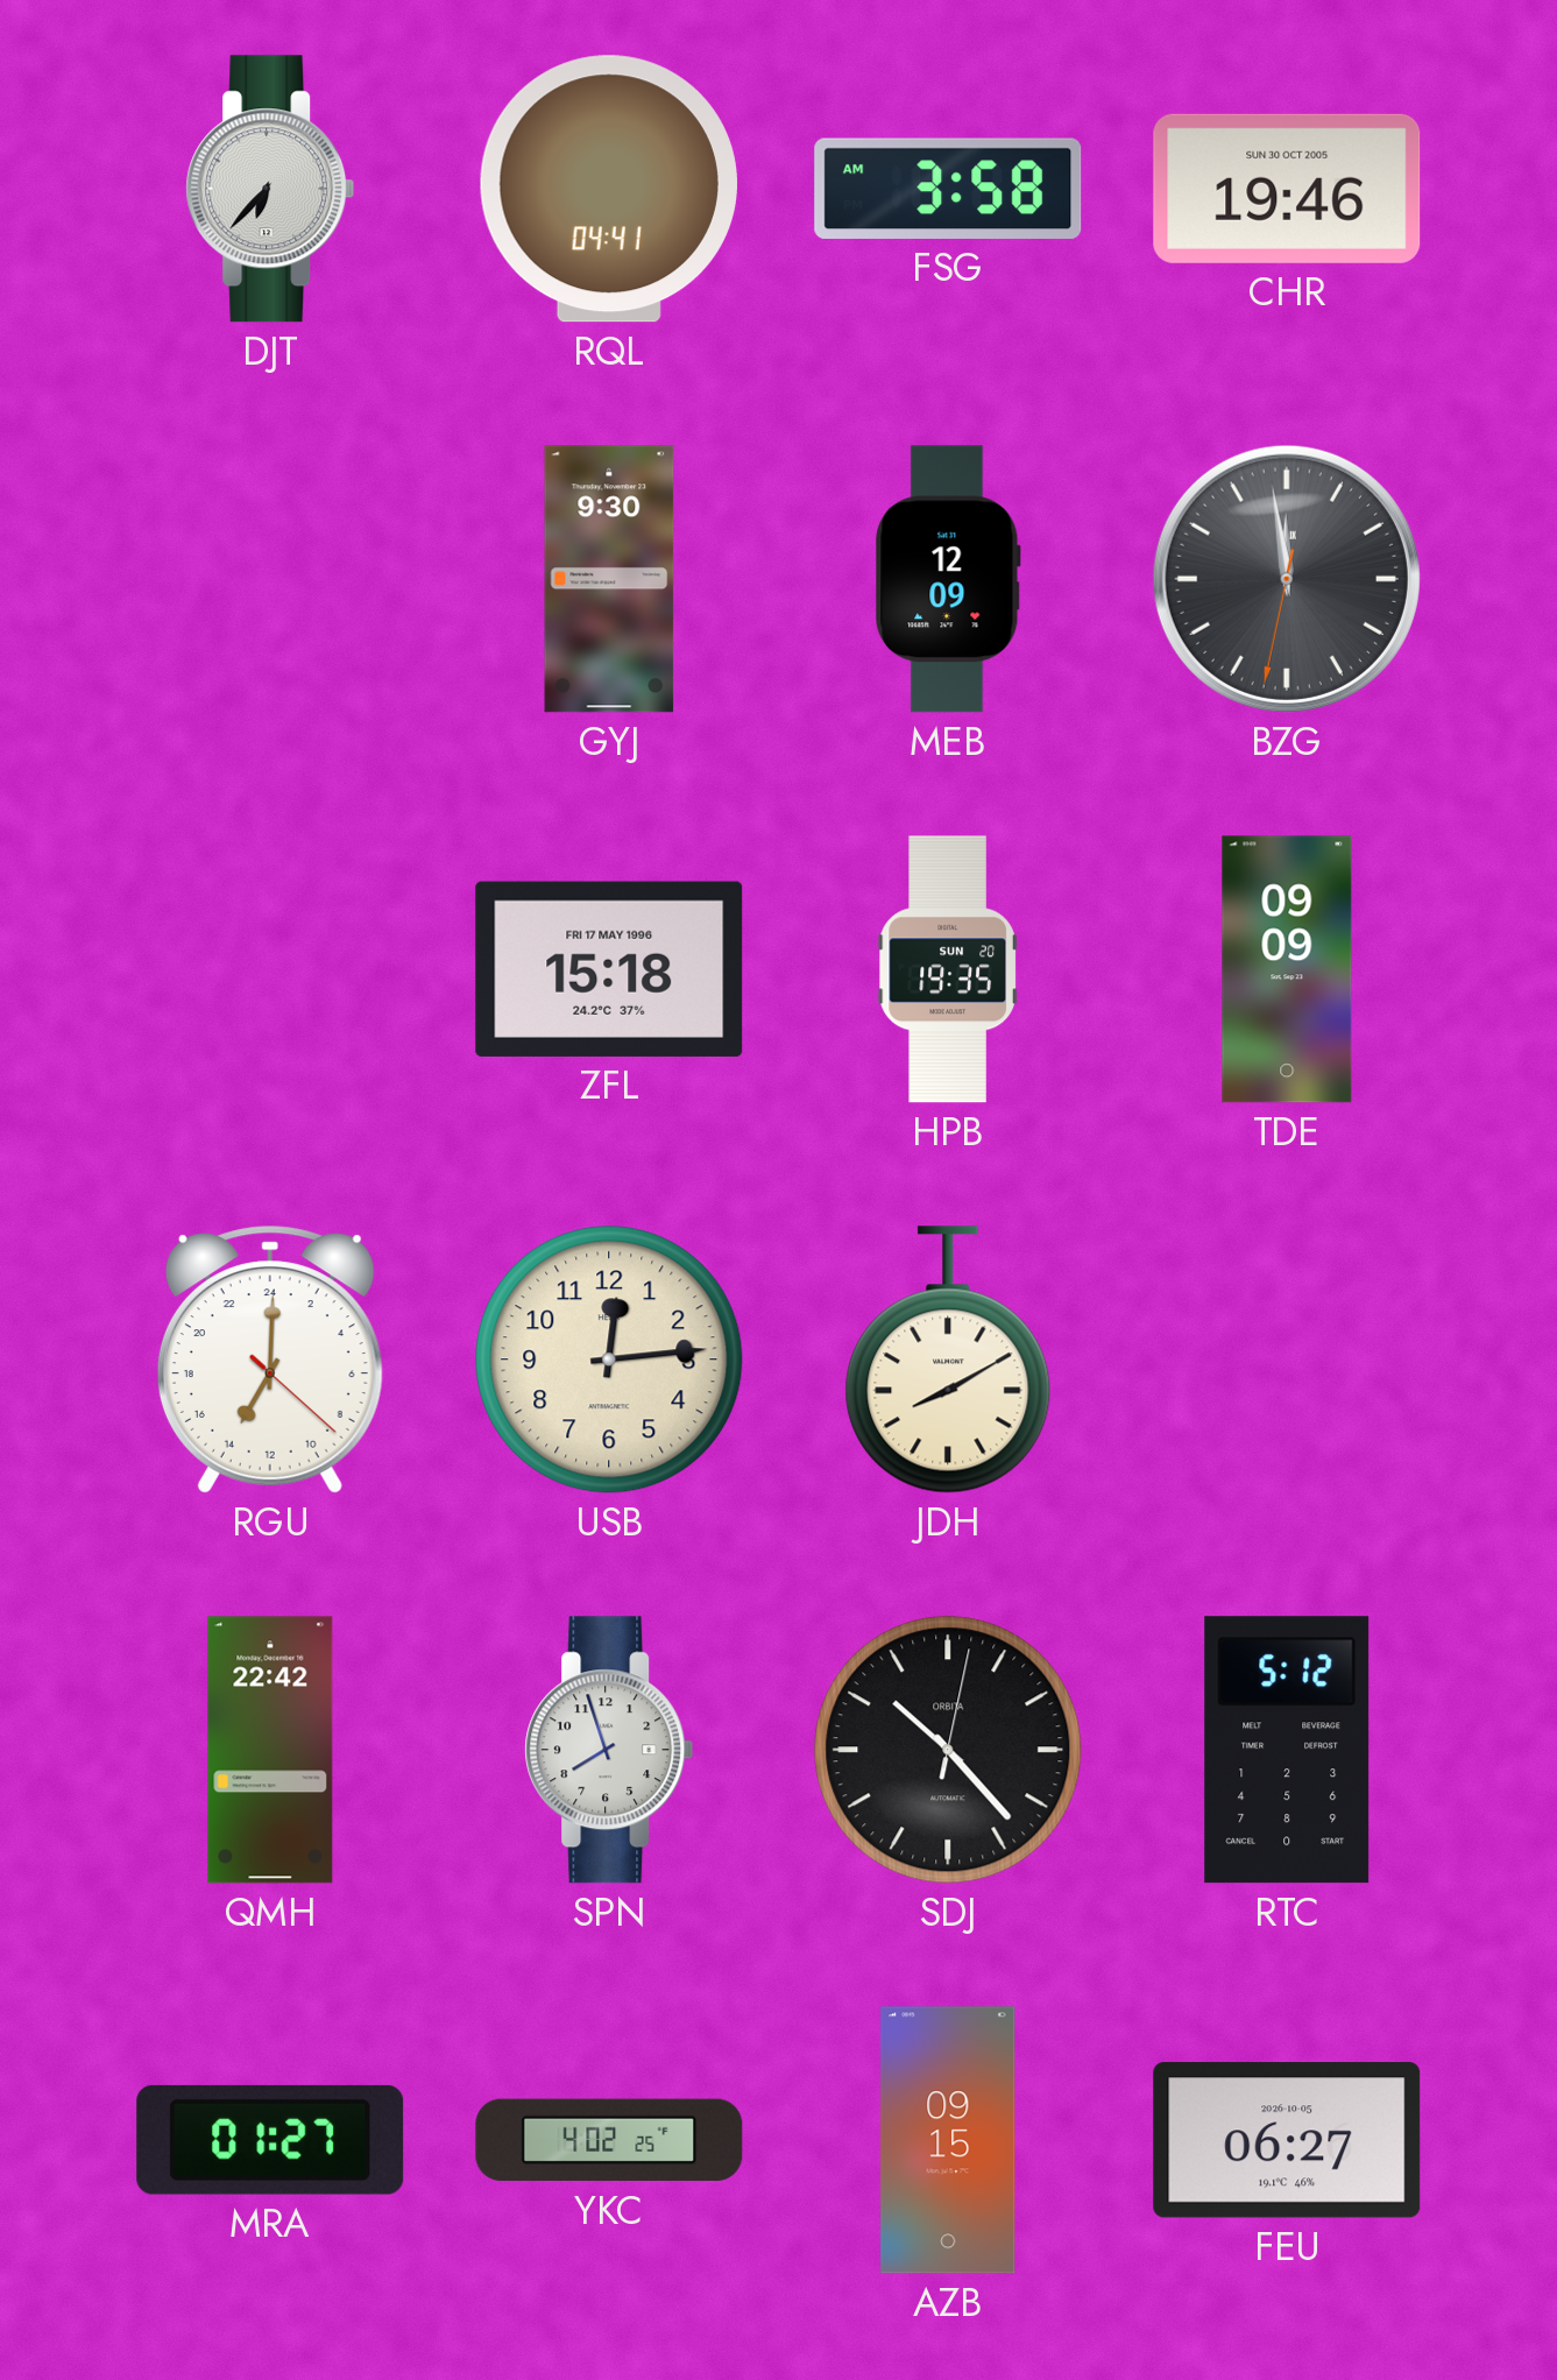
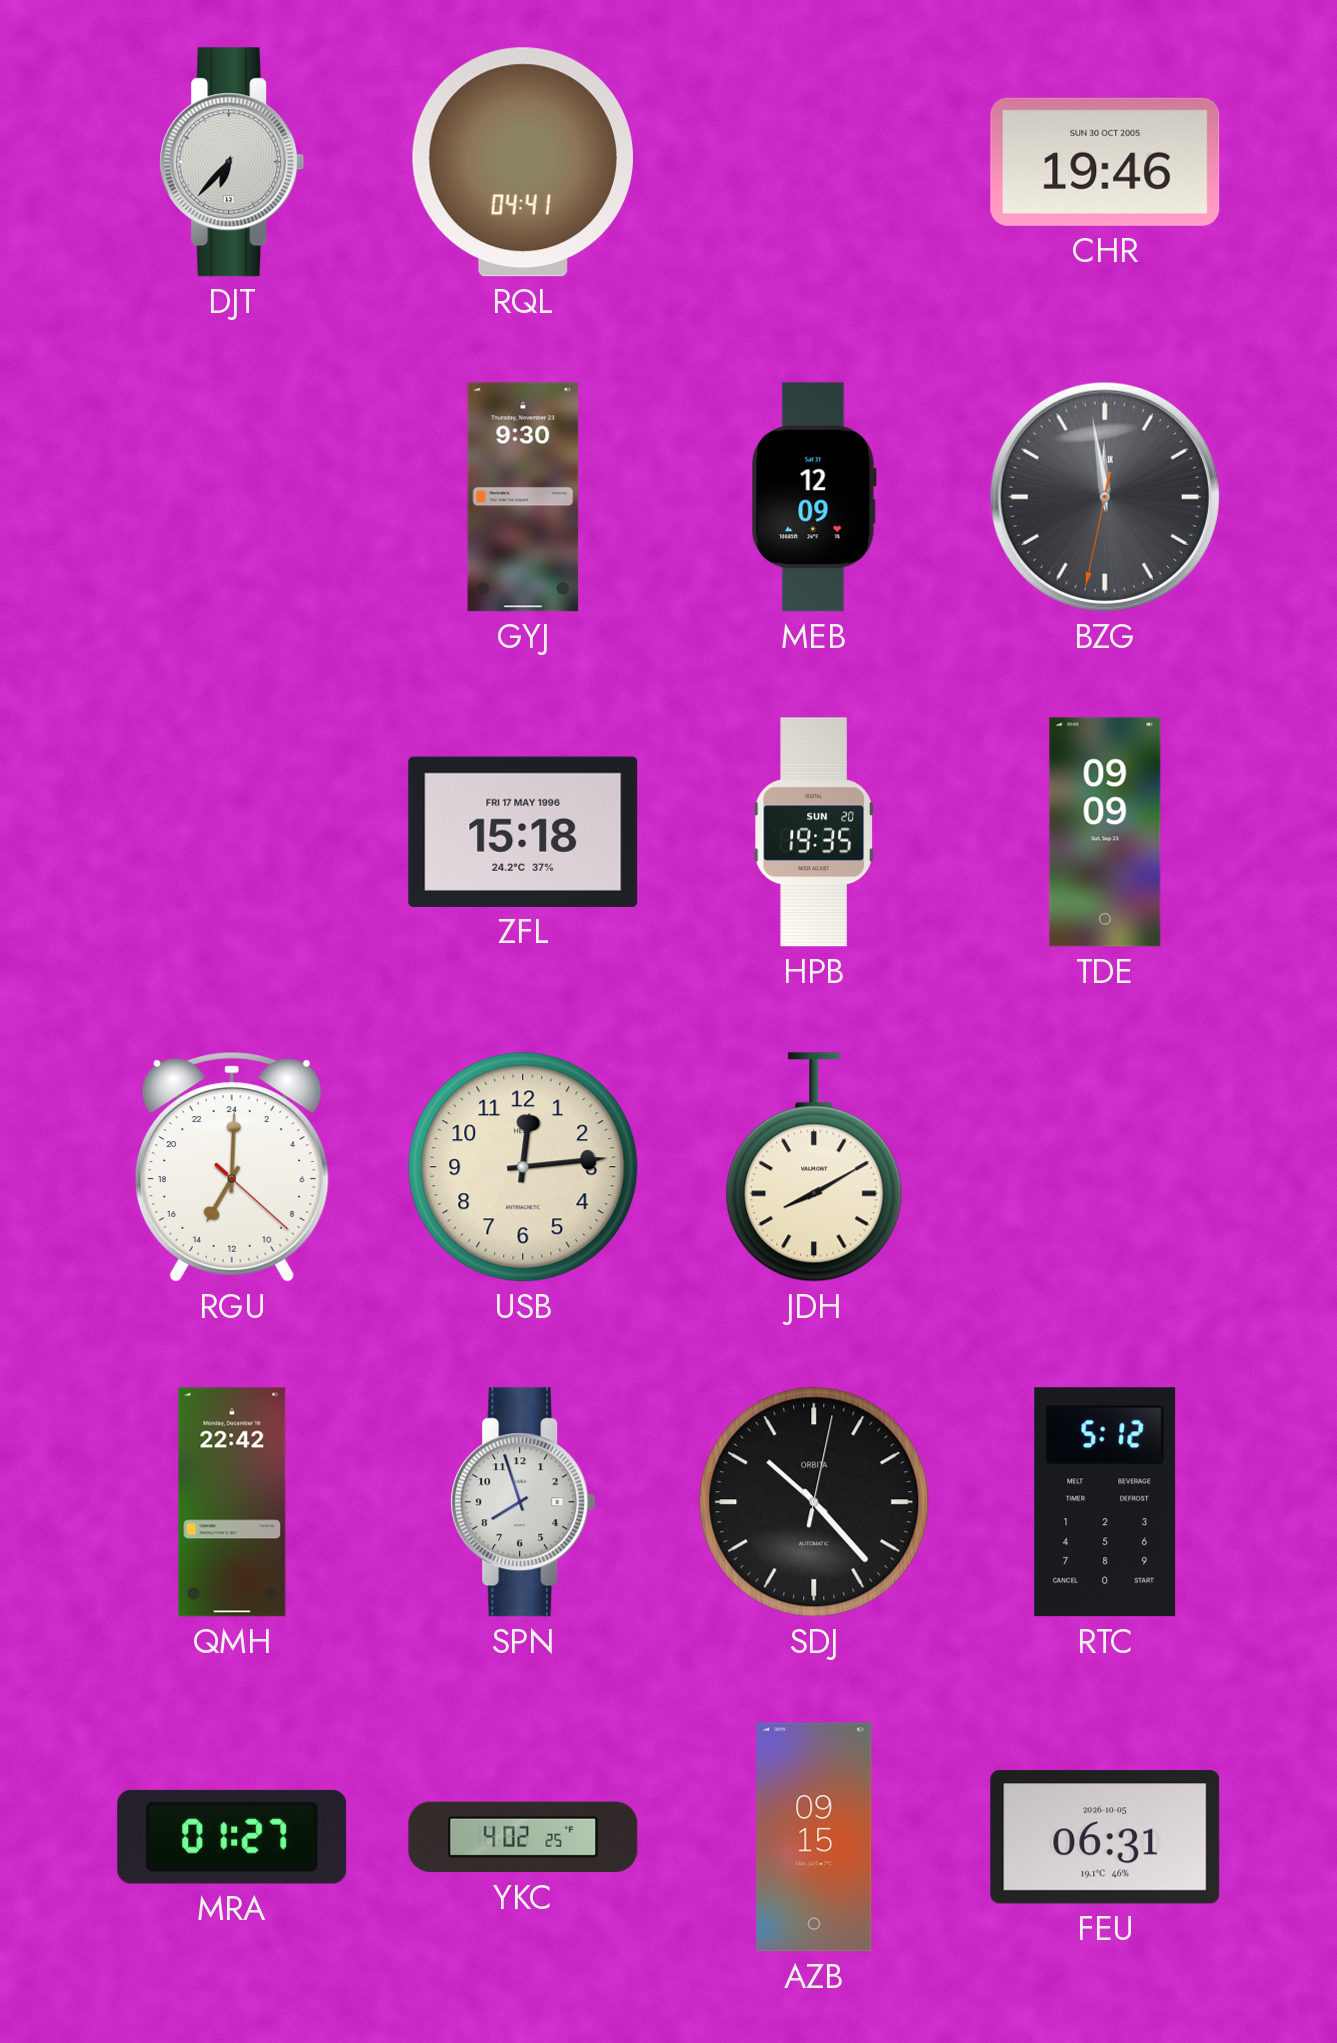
FSG: 3:58 -> none
FEU: 06:27 -> 06:31
